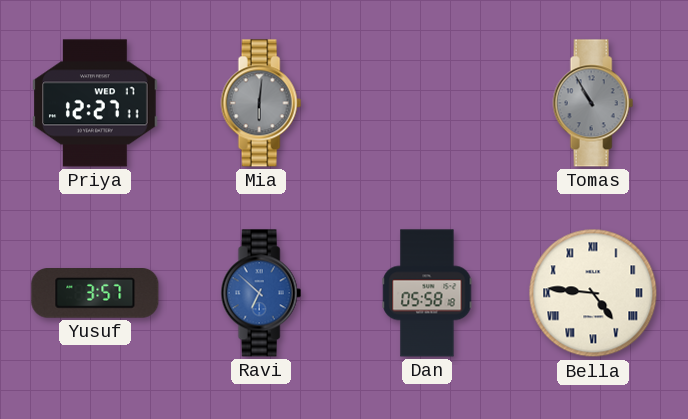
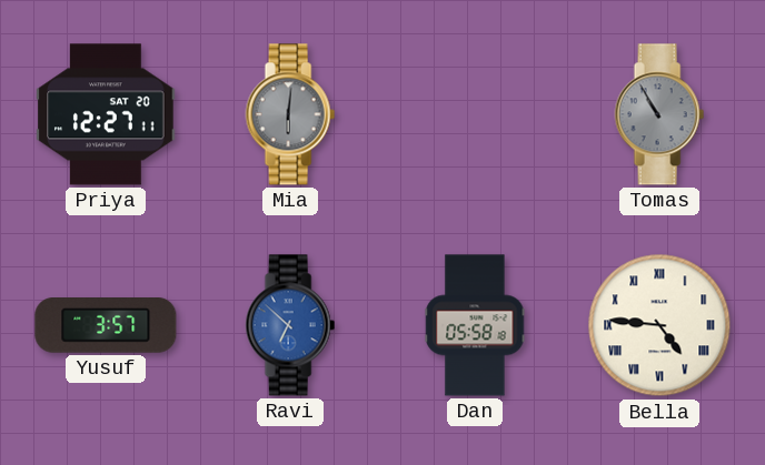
Priya date: WED 17 -> SAT 20
